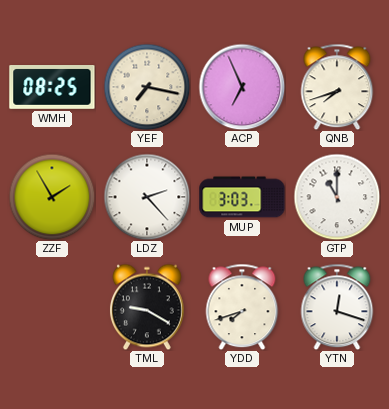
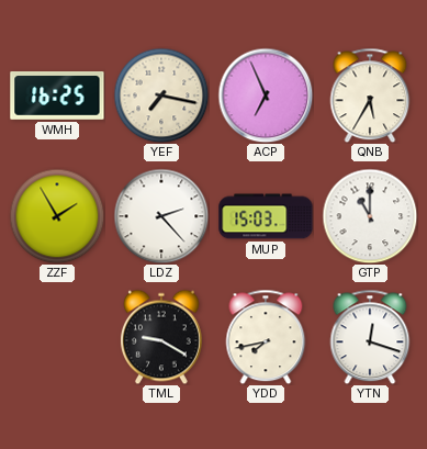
WMH: 08:25 -> 16:25
QNB: 7:42 -> 5:35
MUP: 3:03 -> 15:03
YDD: 7:42 -> 7:43
